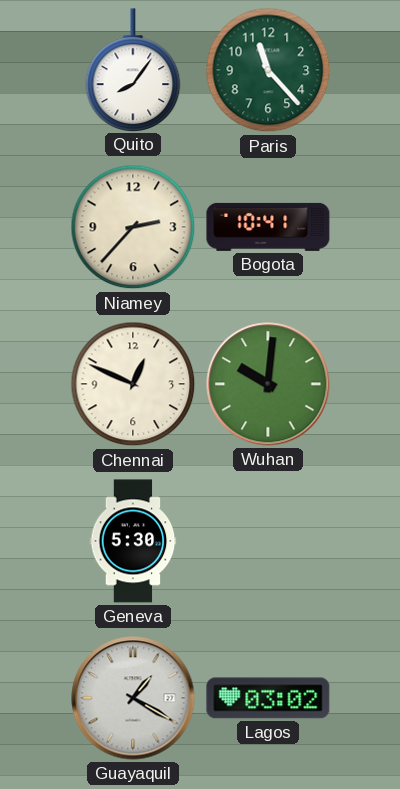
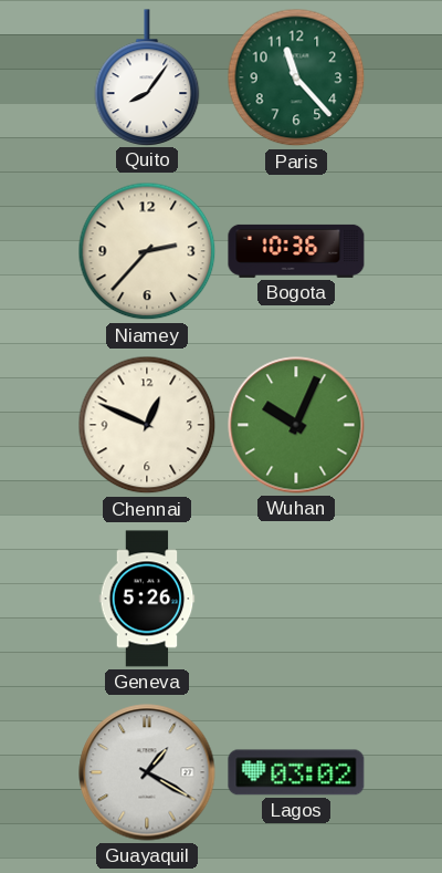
Bogota: 10:41 -> 10:36
Wuhan: 10:01 -> 10:04
Geneva: 5:30 -> 5:26
